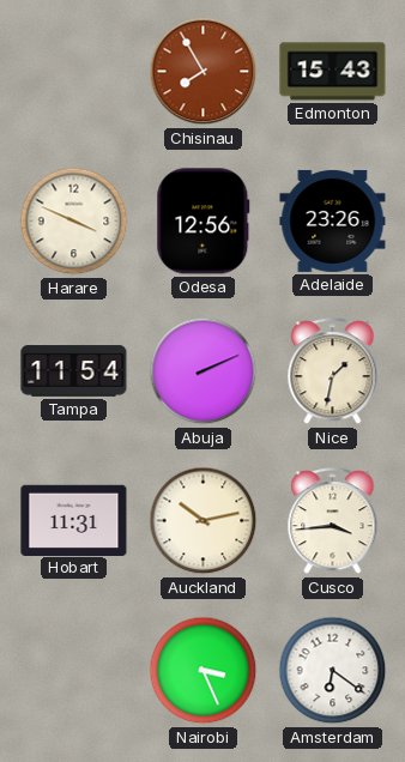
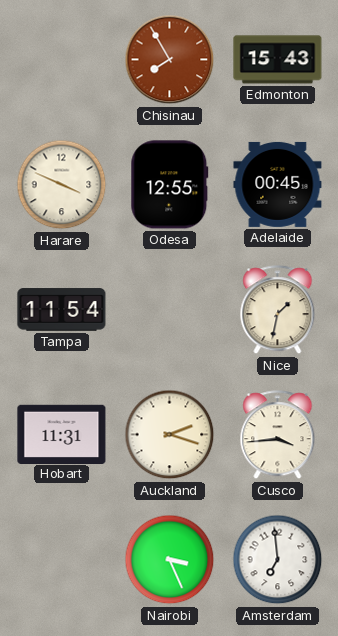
Odesa: 12:56 -> 12:55
Adelaide: 23:26 -> 00:45
Abuja: 2:11 -> none
Auckland: 10:13 -> 2:18
Amsterdam: 6:21 -> 6:59
